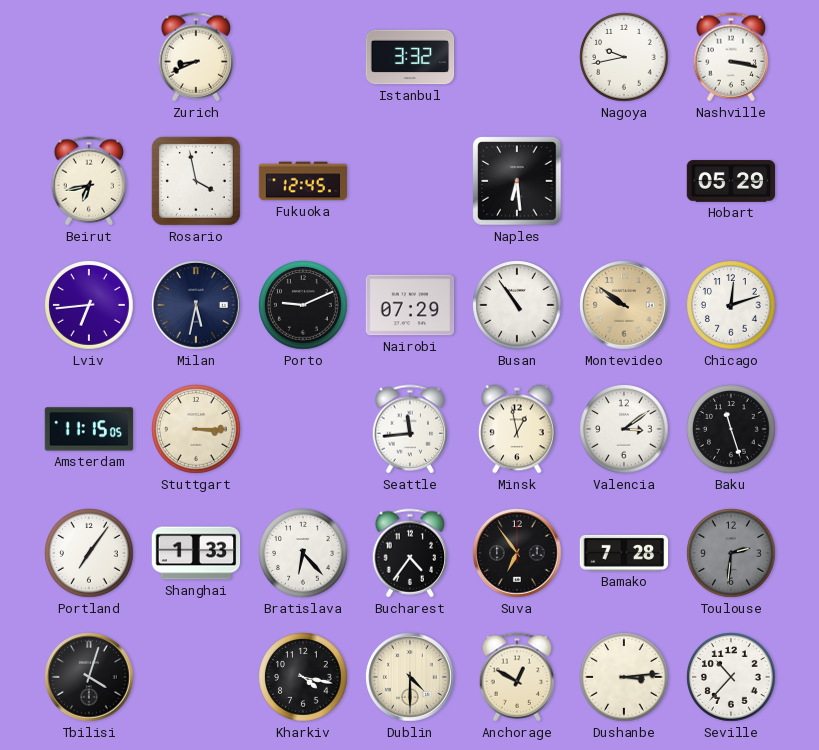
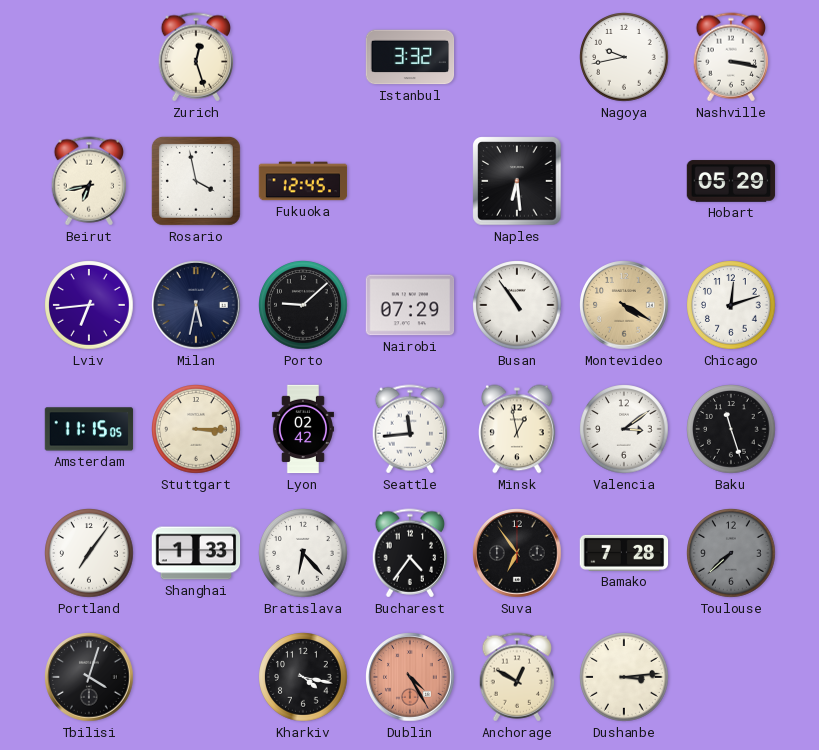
Zurich: 8:41 -> 12:27
Porto: 9:11 -> 9:08
Montevideo: 9:51 -> 4:20
Lyon: none -> 02:42
Toulouse: 2:31 -> 7:38
Dublin: 4:30 -> 4:25
Dublin dial: cream -> salmon
Seville: 10:37 -> none
